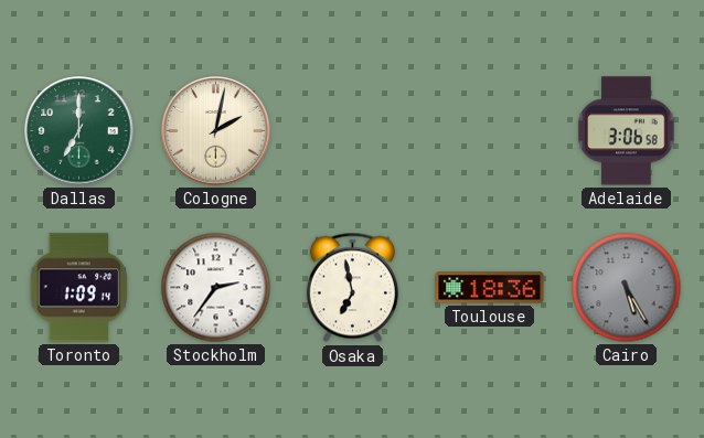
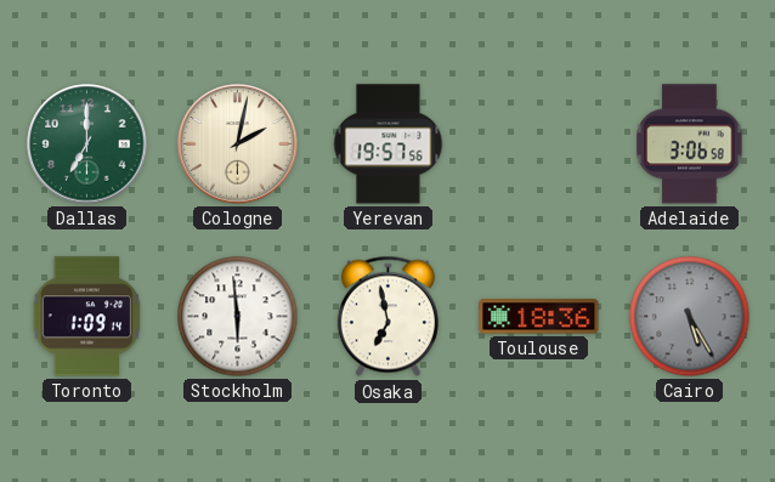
Yerevan: none -> 19:57
Stockholm: 2:36 -> 5:59
